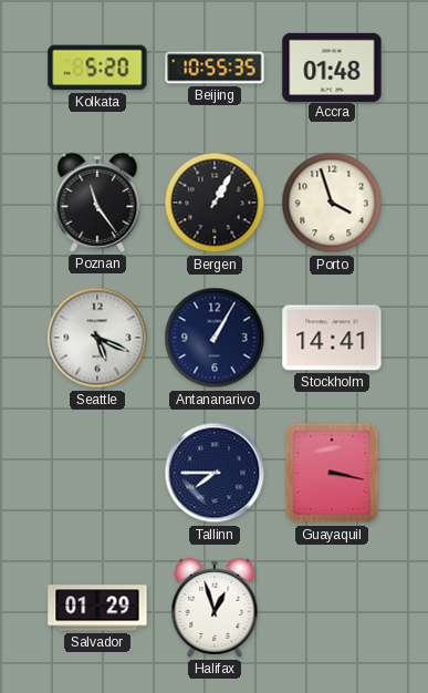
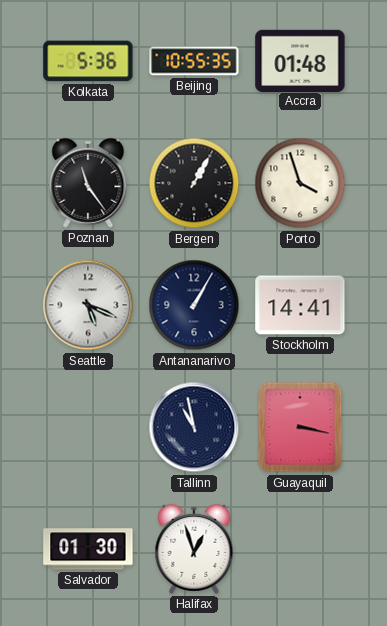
Kolkata: 5:20 -> 5:36
Tallinn: 7:45 -> 10:58
Salvador: 01:29 -> 01:30
